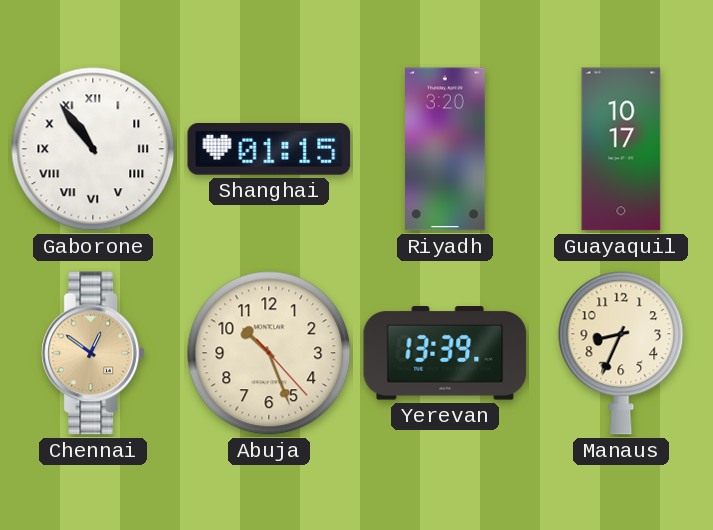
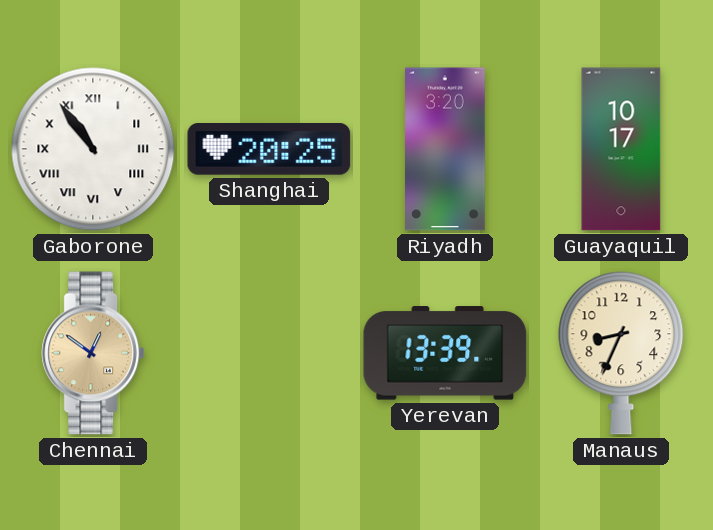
Shanghai: 01:15 -> 20:25
Abuja: 10:26 -> none
